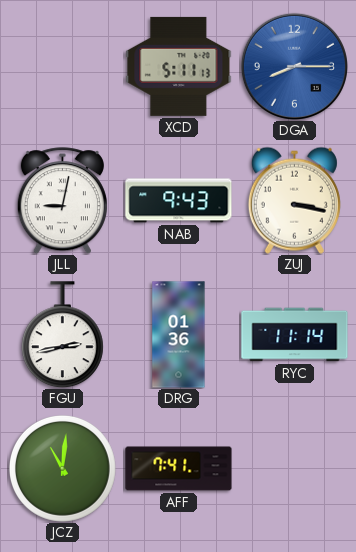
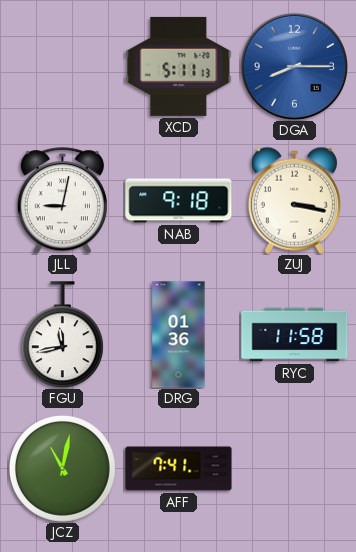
NAB: 9:43 -> 9:18
FGU: 2:43 -> 11:43
RYC: 11:14 -> 11:58
JCZ: 11:01 -> 11:02
